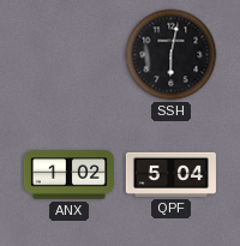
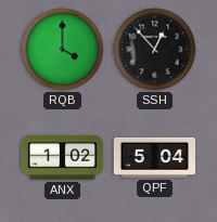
RQB: none -> 4:00
SSH: 6:02 -> 12:53
